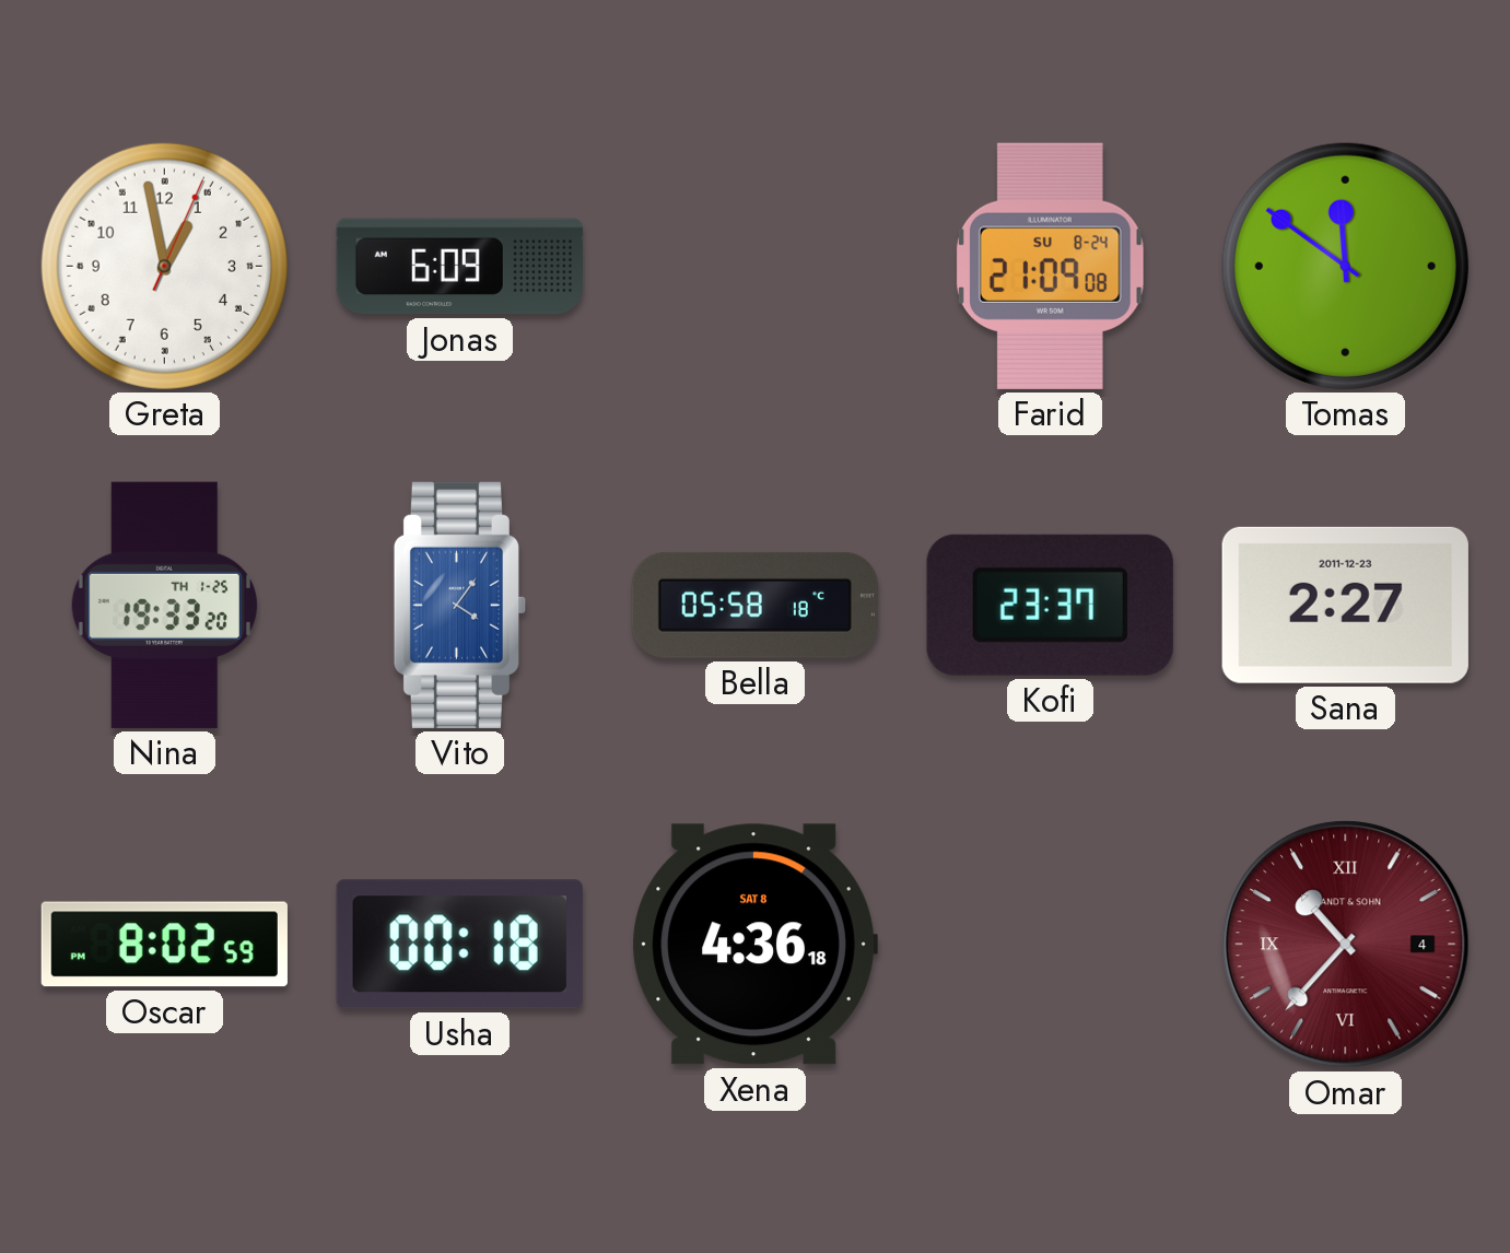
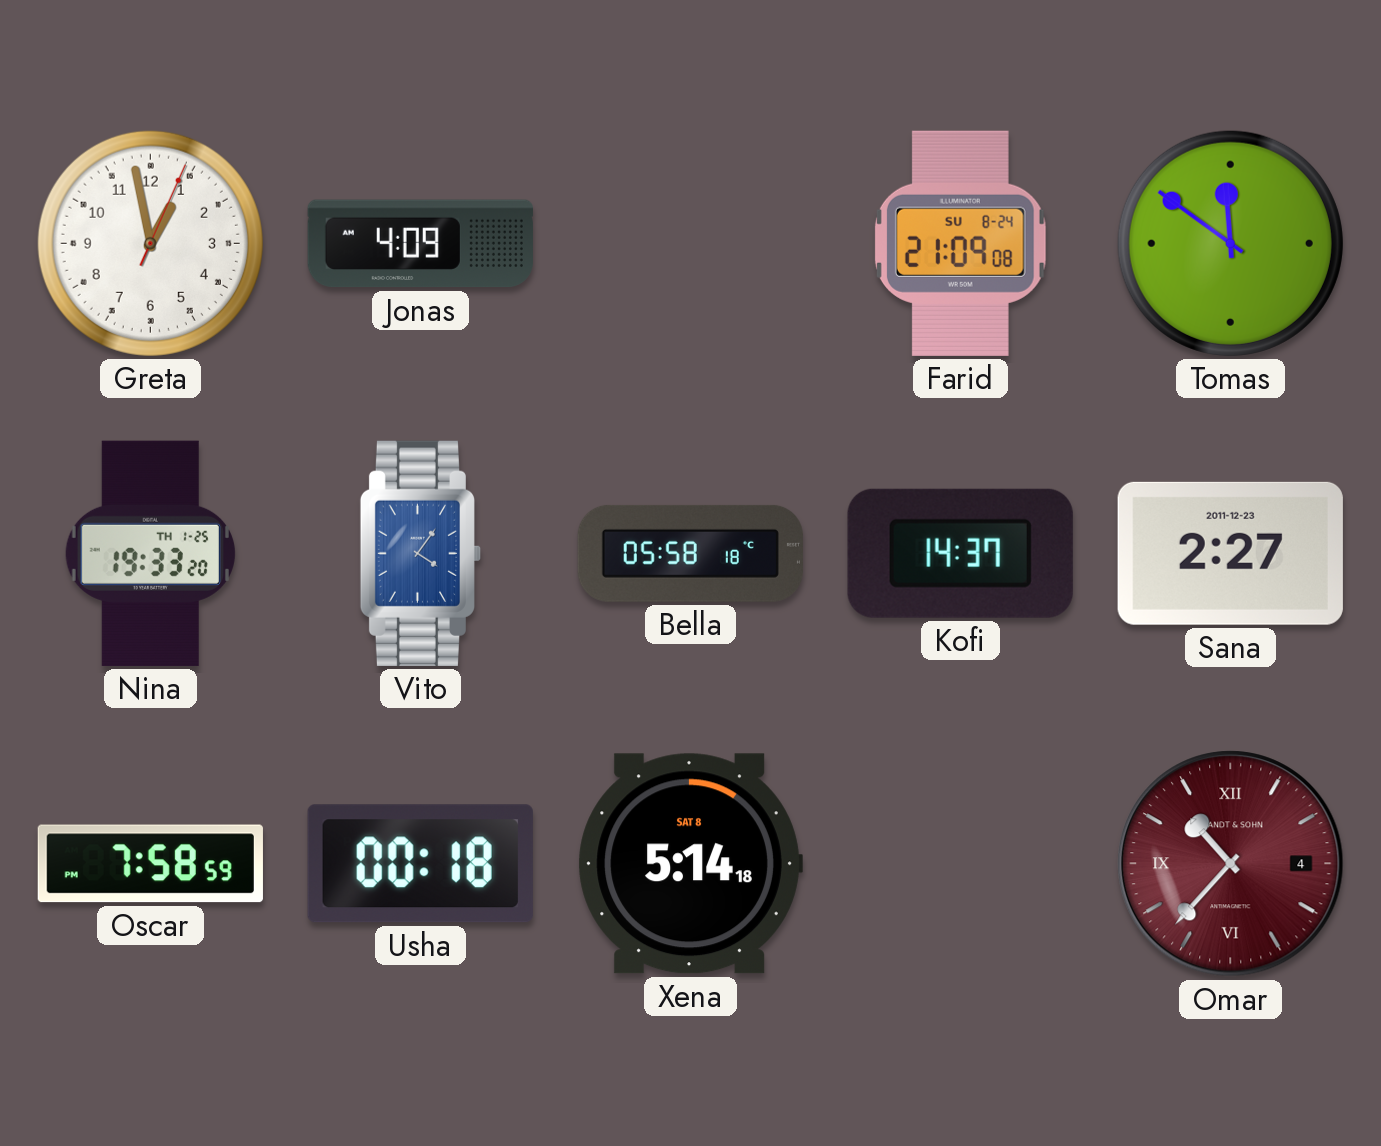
Jonas: 6:09 -> 4:09
Kofi: 23:37 -> 14:37
Oscar: 8:02 -> 7:58
Xena: 4:36 -> 5:14
